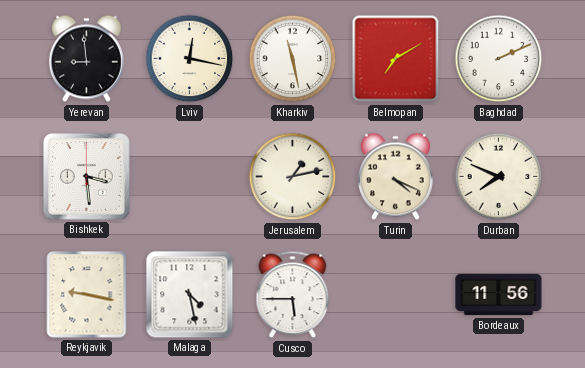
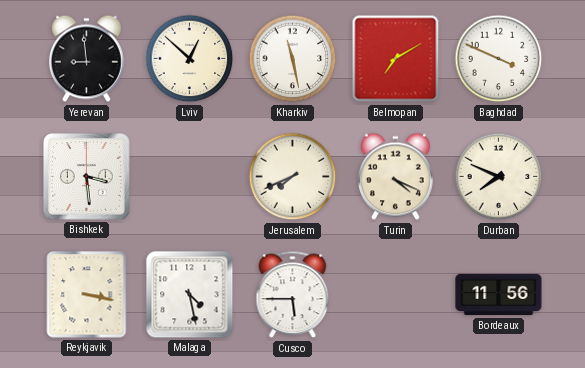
Lviv: 12:17 -> 12:52
Baghdad: 2:11 -> 3:49
Jerusalem: 1:13 -> 7:41
Reykjavik: 9:17 -> 3:17
